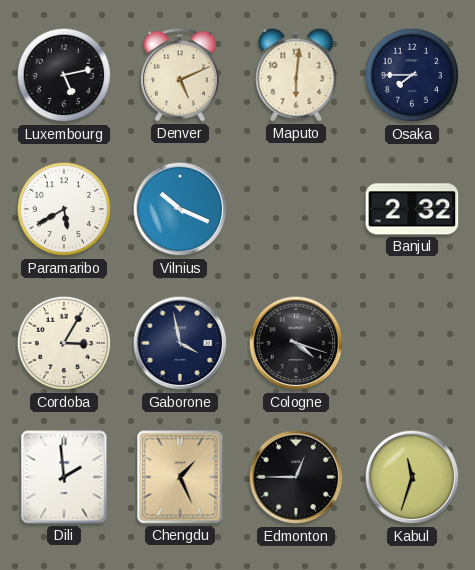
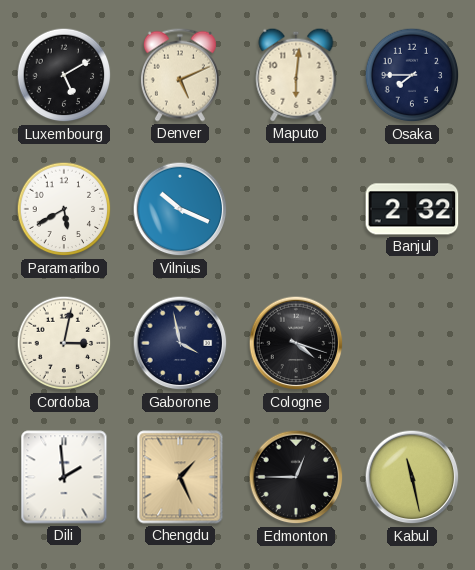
Luxembourg: 5:13 -> 5:10
Cordoba: 3:05 -> 3:02
Kabul: 11:33 -> 11:28
